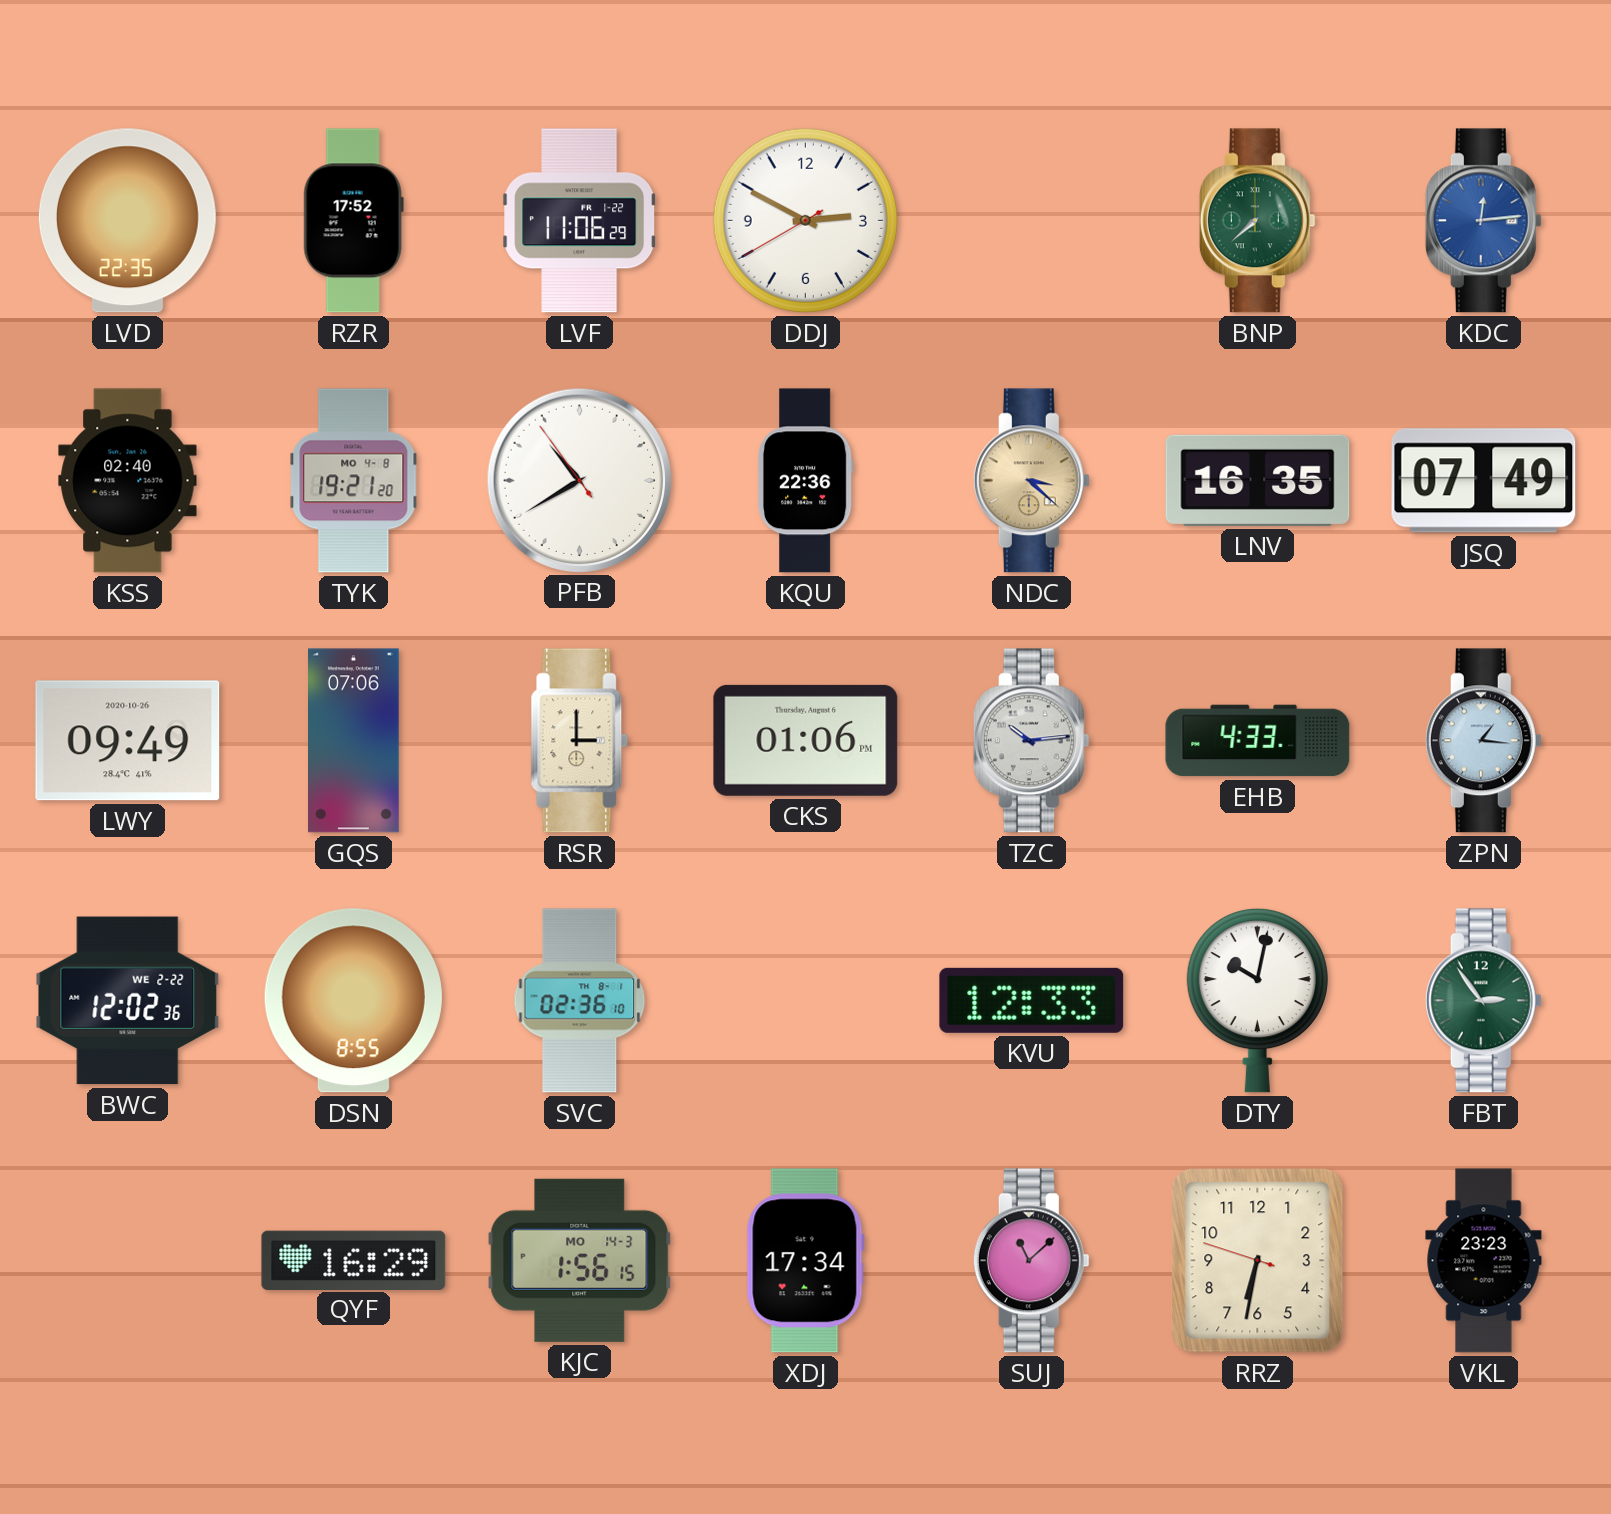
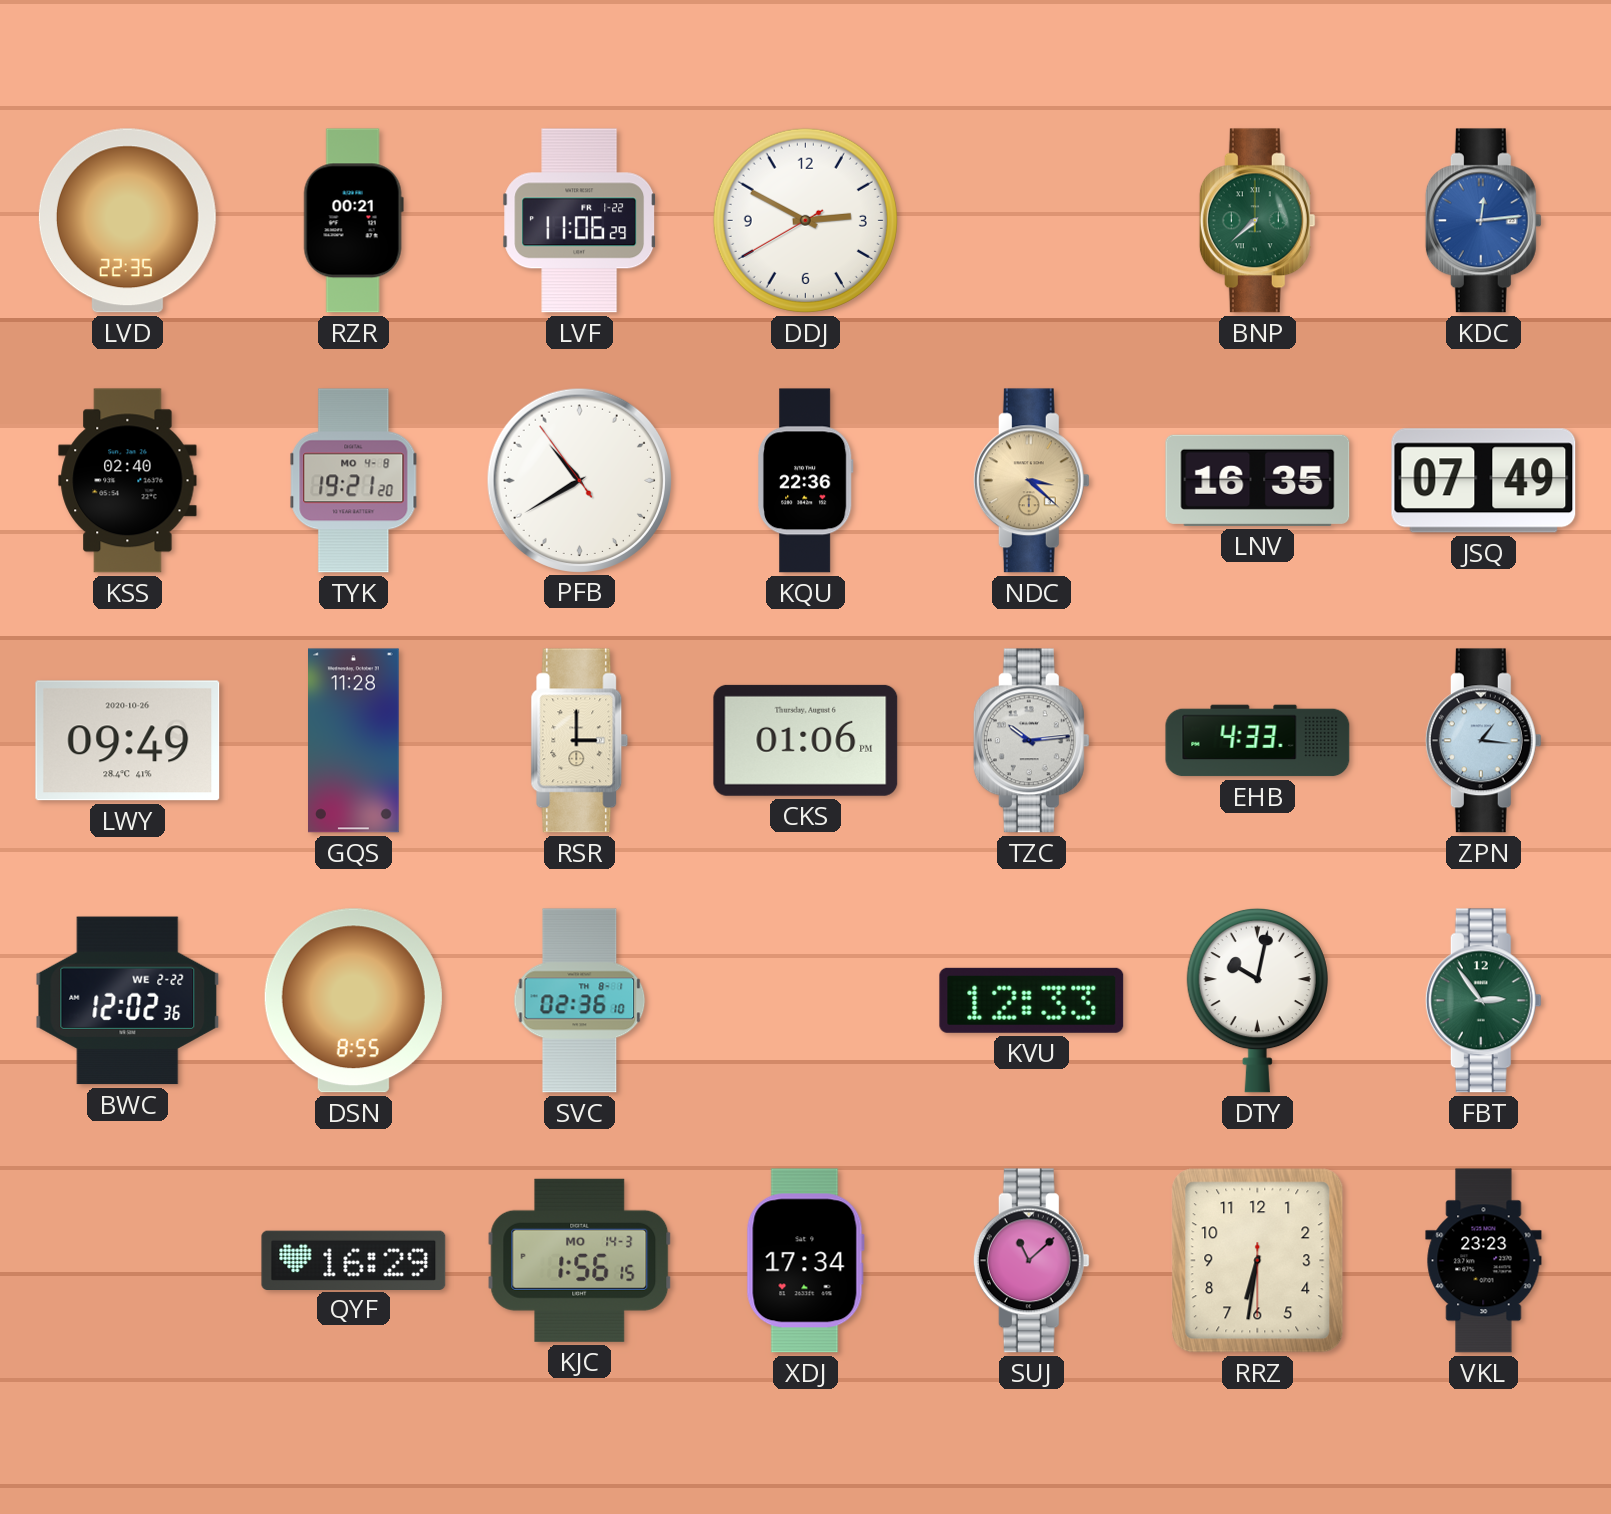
RZR: 17:52 -> 00:21
GQS: 07:06 -> 11:28
RRZ: 6:31:48 -> 6:31:30
